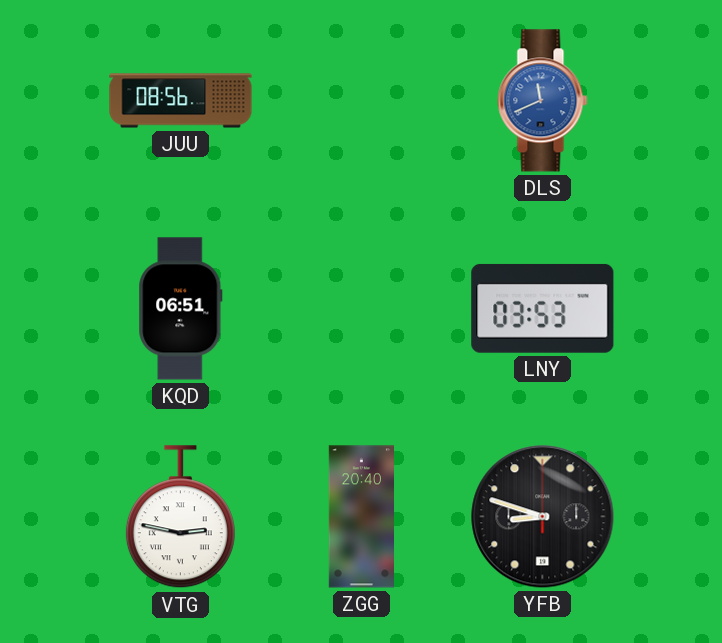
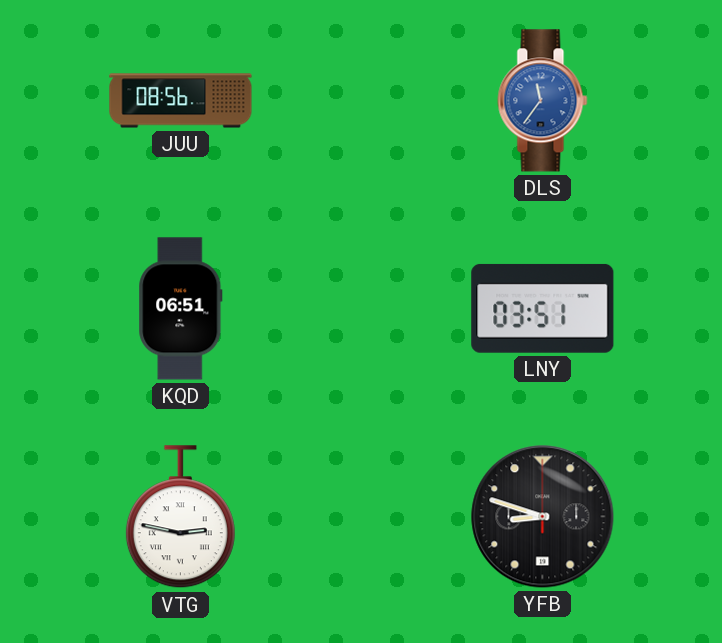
DLS: 11:41 -> 11:36
LNY: 03:53 -> 03:51
ZGG: 20:40 -> none
